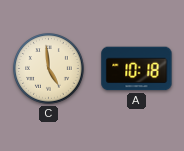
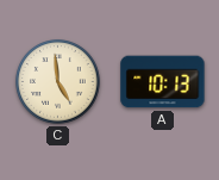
A: 10:18 -> 10:13
